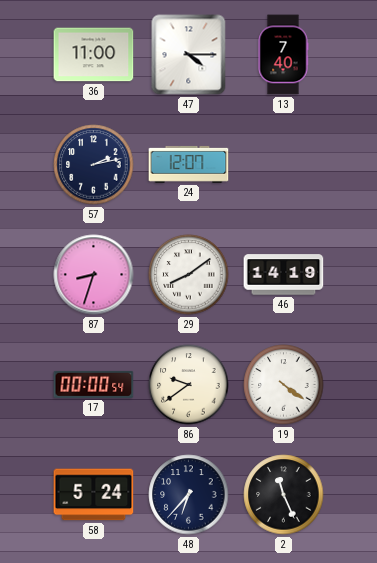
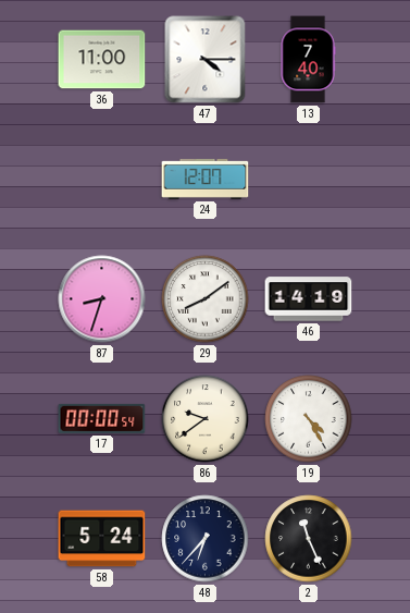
57: 2:13 -> none
19: 4:21 -> 4:25
